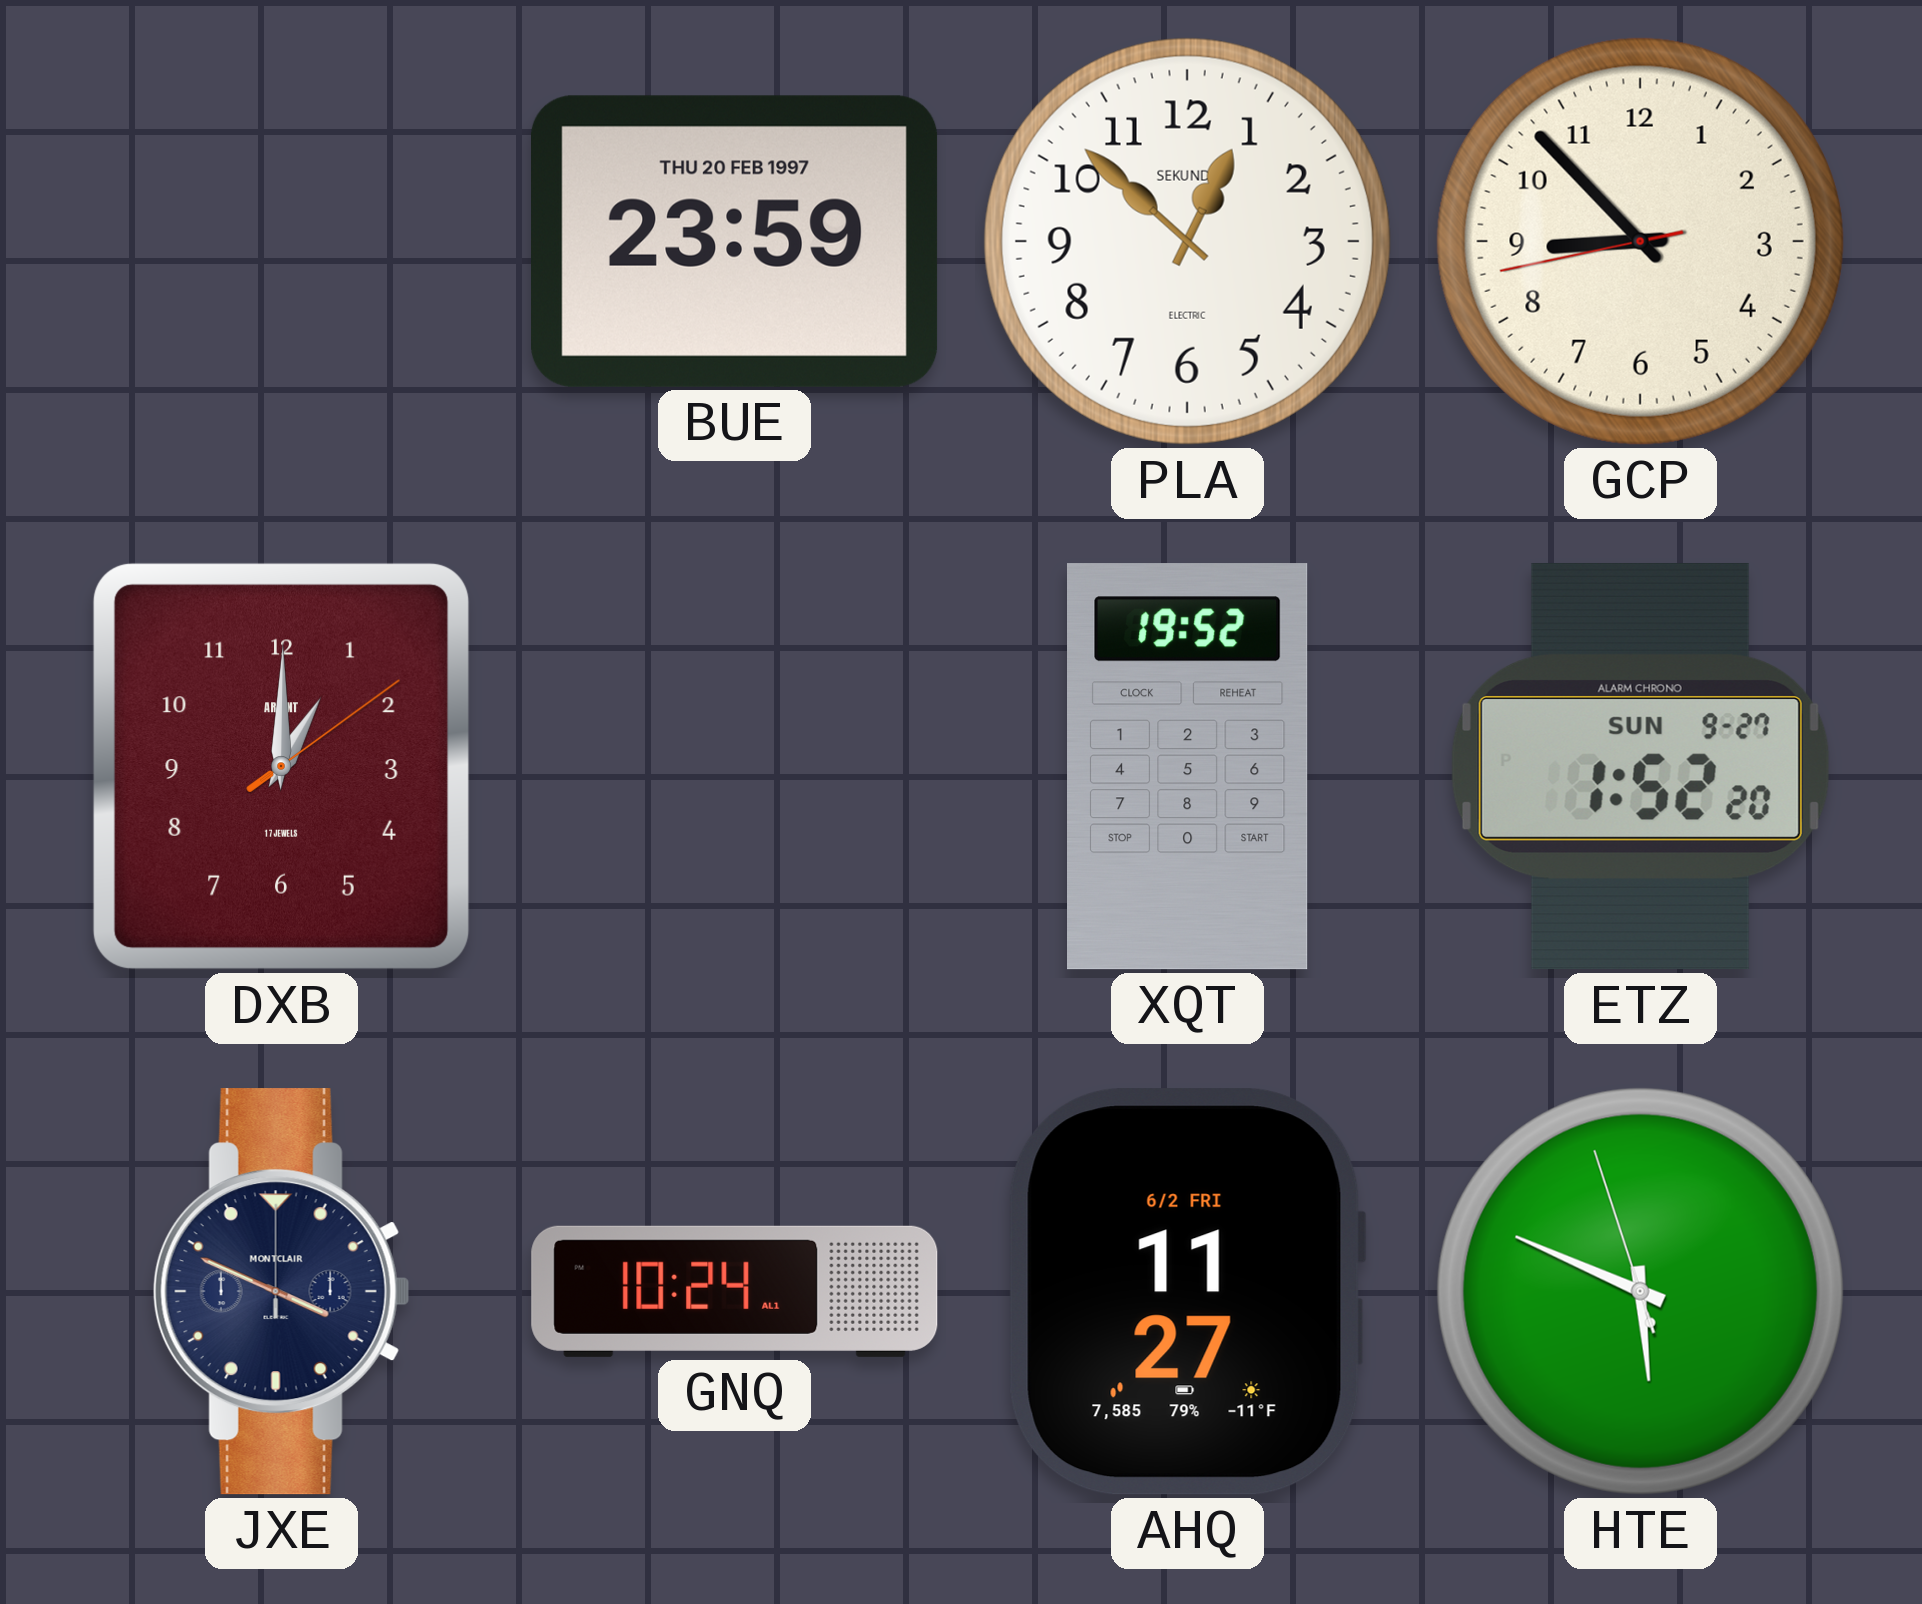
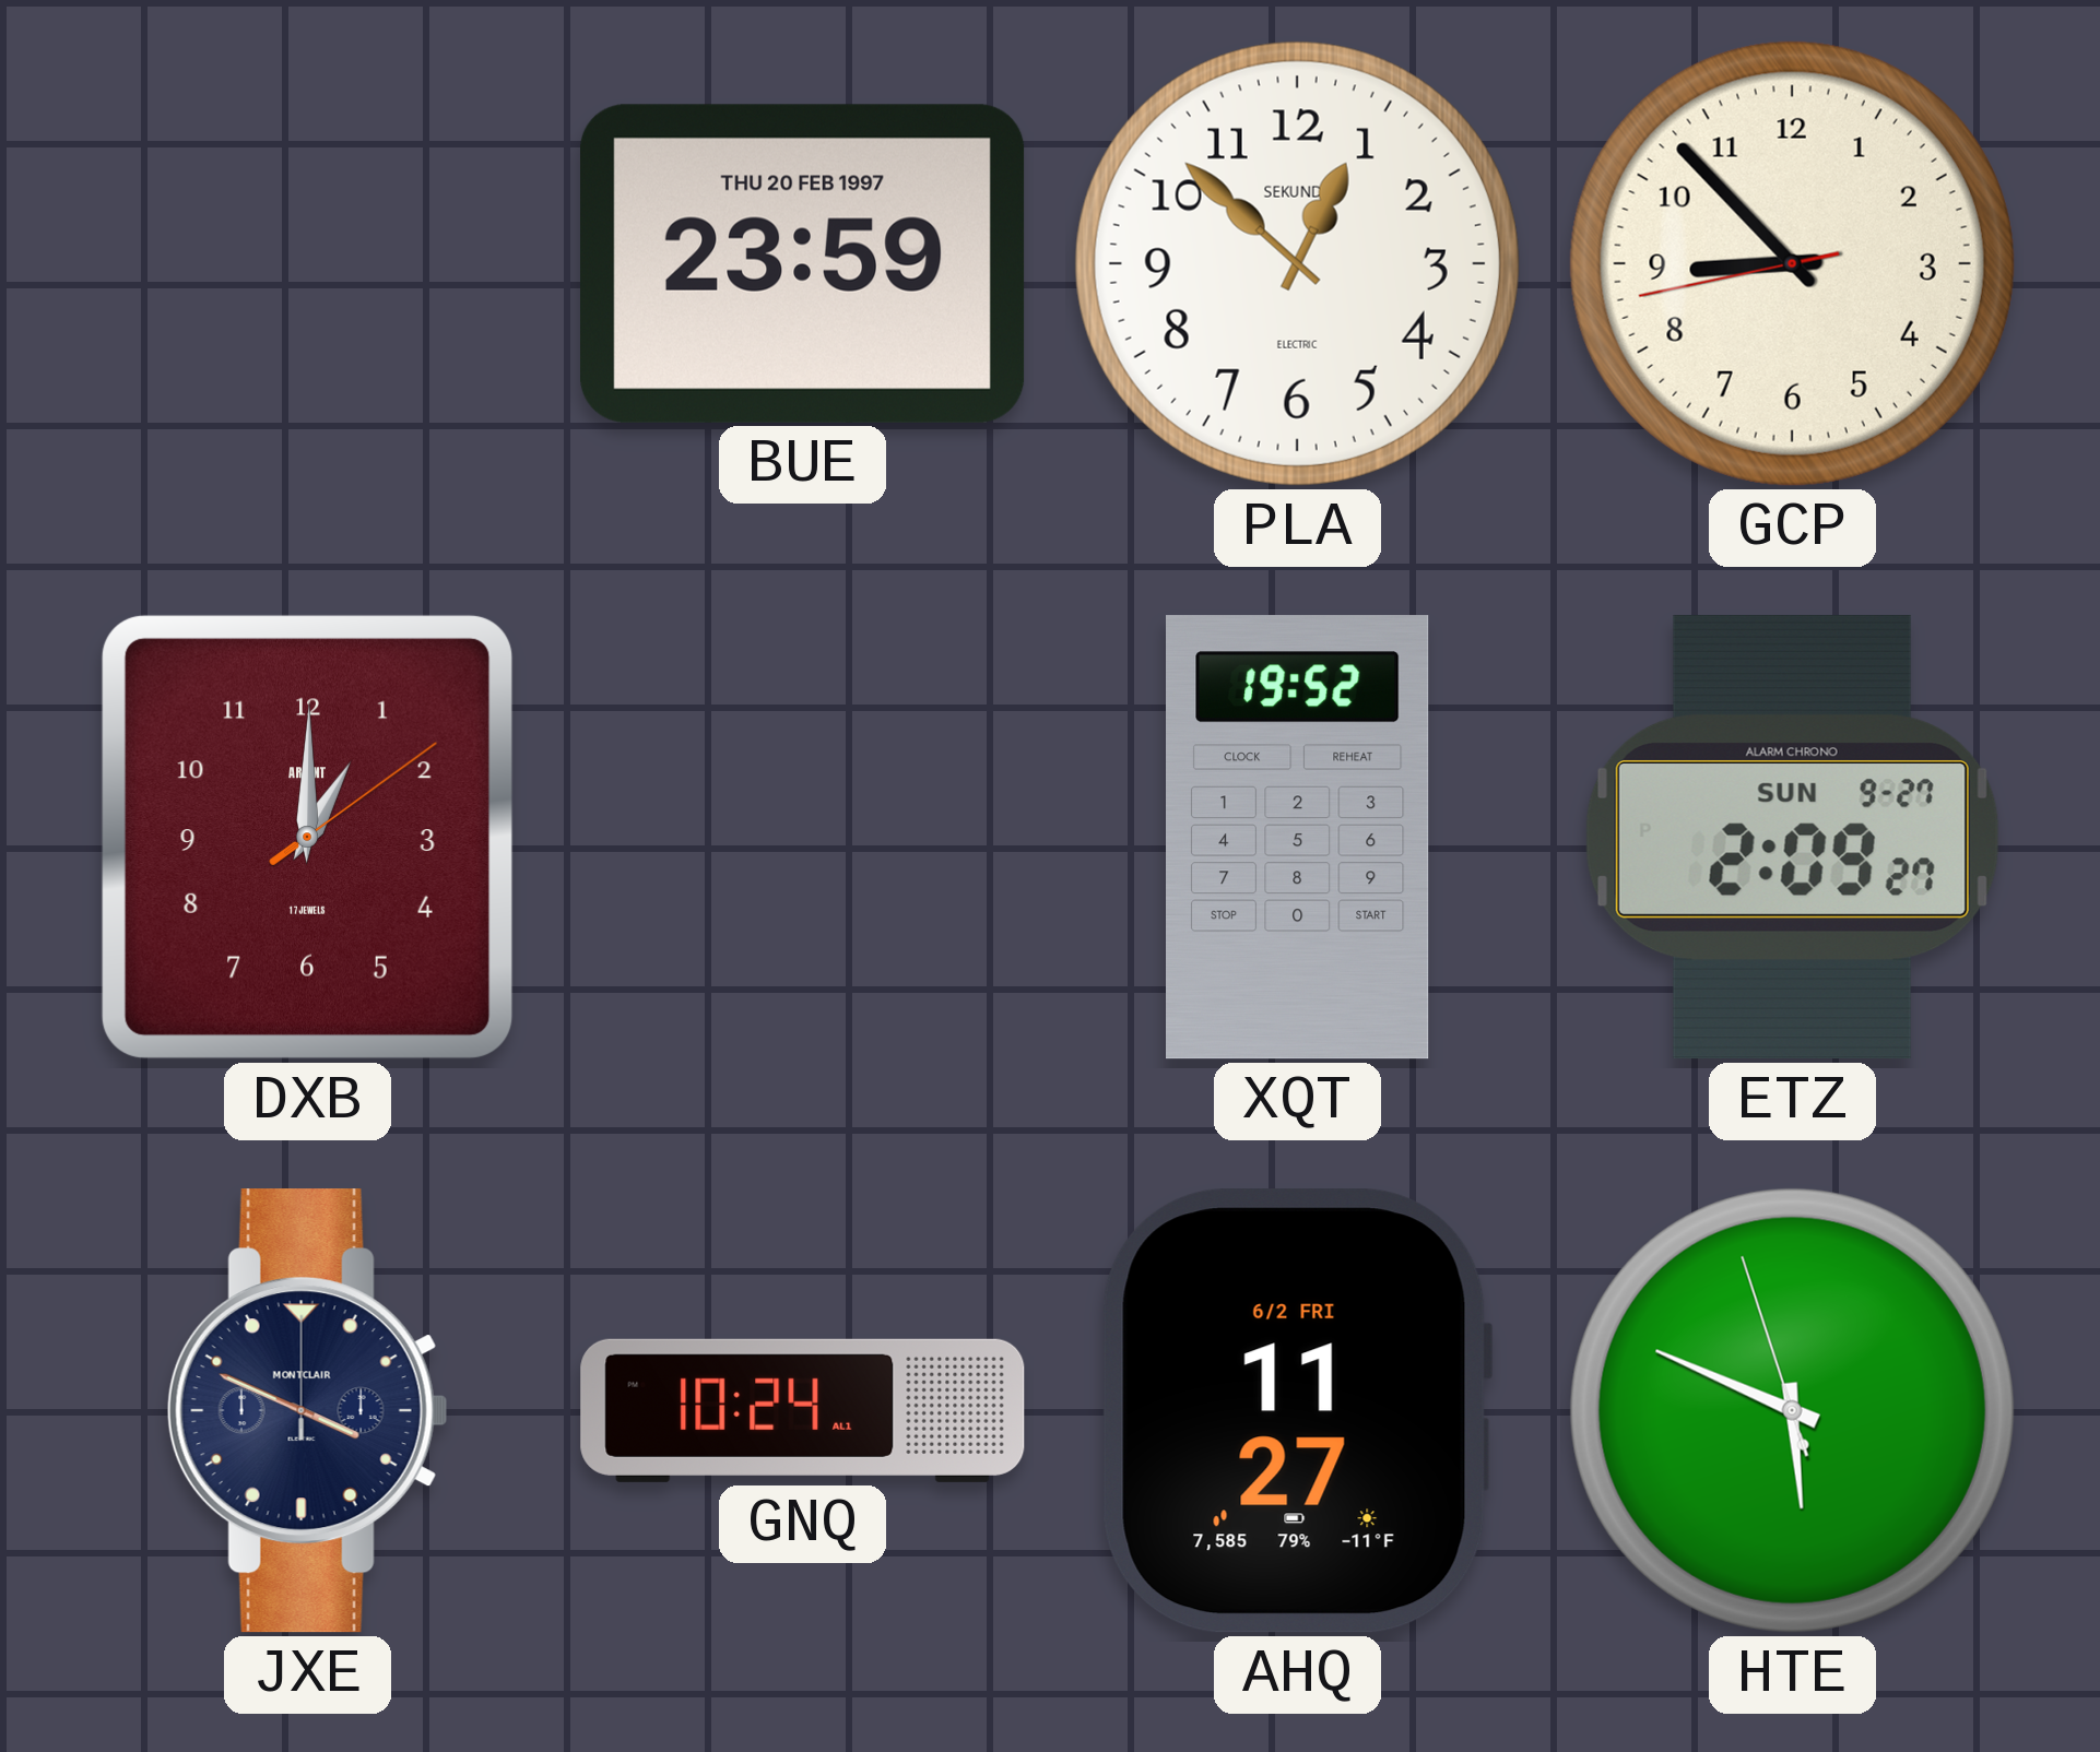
ETZ: 1:52 -> 2:09
